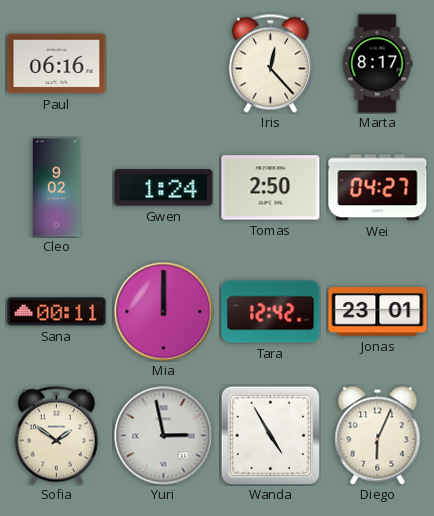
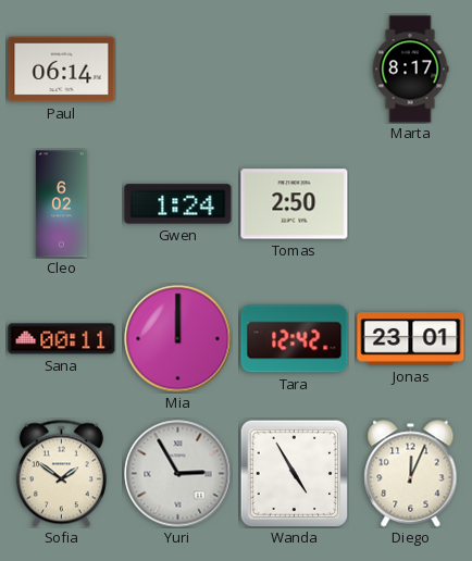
Paul: 06:16 -> 06:14
Iris: 12:23 -> none
Cleo: 9:02 -> 6:02
Wei: 04:27 -> none
Yuri: 2:58 -> 2:55
Diego: 6:04 -> 12:04
